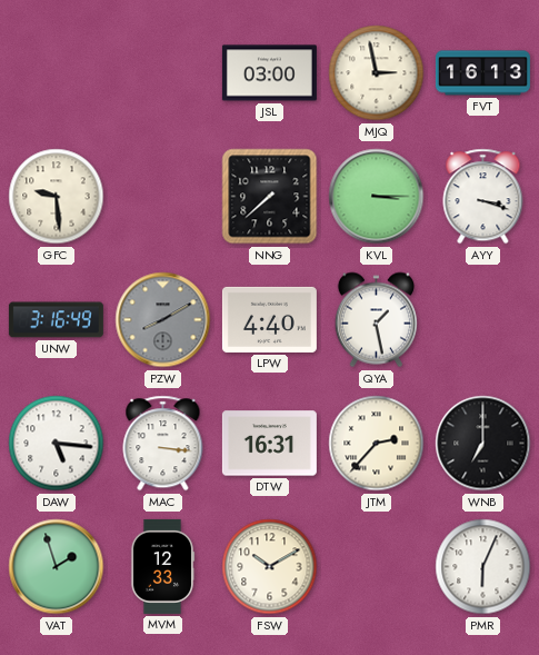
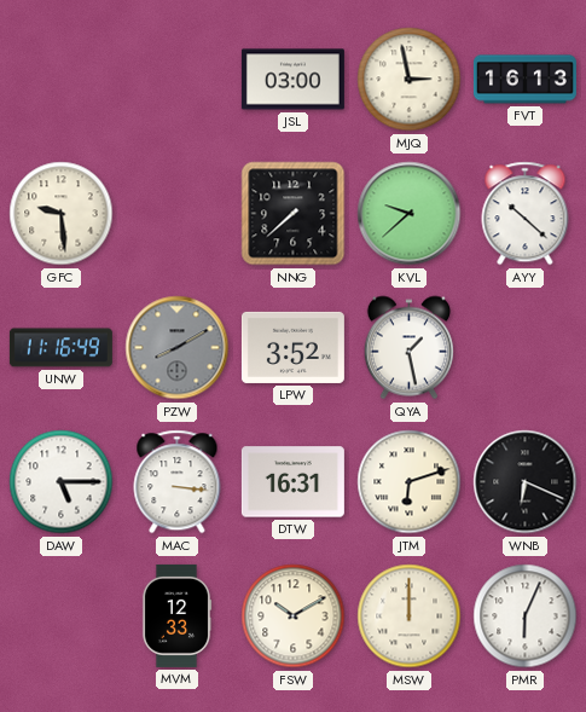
KVL: 3:15 -> 9:38
AYY: 3:18 -> 10:22
UNW: 3:16 -> 11:16
LPW: 4:40 -> 3:52
DAW: 5:16 -> 5:15
JTM: 2:37 -> 6:12
WNB: 7:00 -> 6:19
VAT: 1:57 -> none
MSW: none -> 12:00
